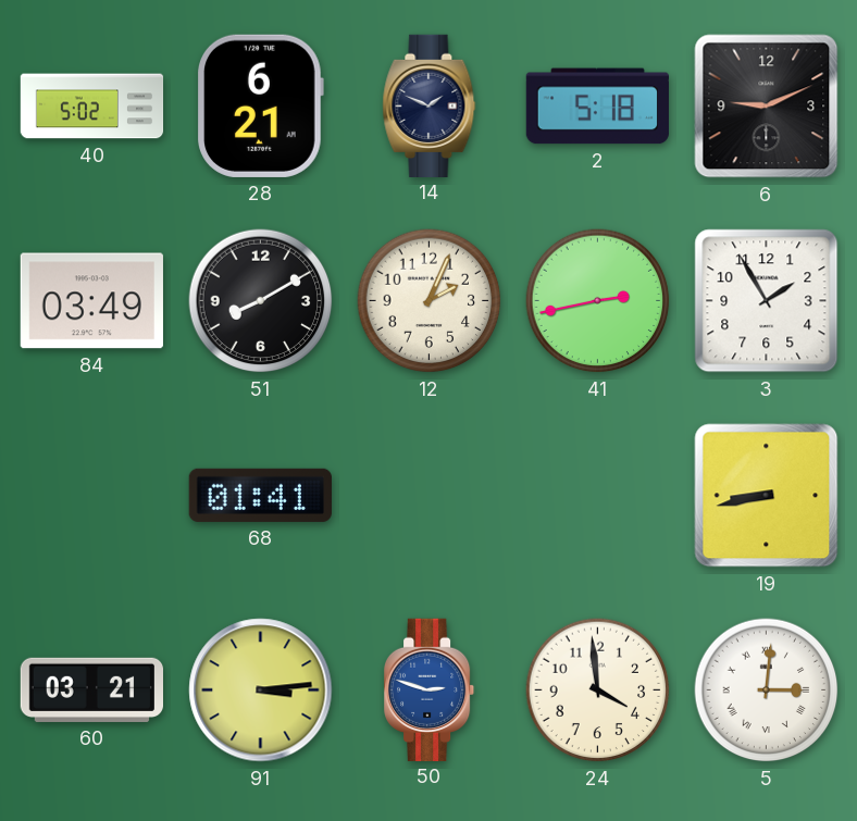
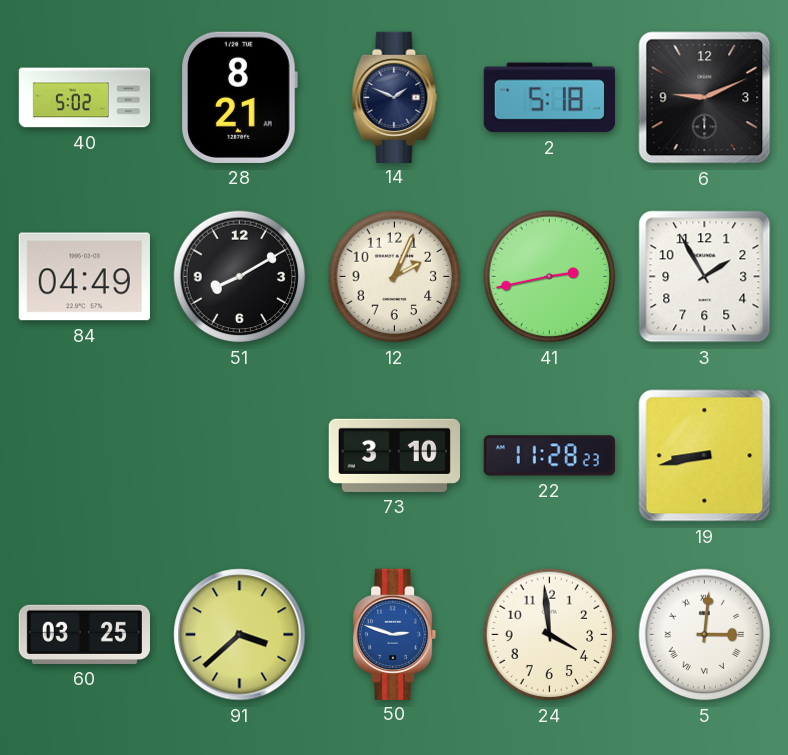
28: 6:21 -> 8:21
84: 03:49 -> 04:49
68: 01:41 -> none
73: none -> 3:10
22: none -> 11:28
60: 03:21 -> 03:25
91: 3:14 -> 3:38
